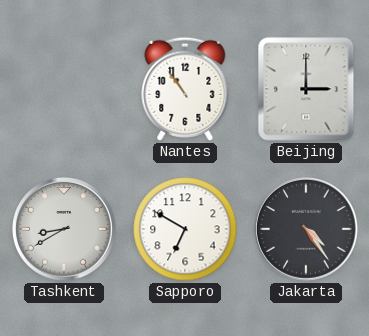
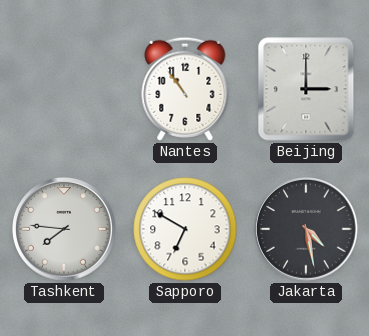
Tashkent: 8:40 -> 7:46
Jakarta: 4:24 -> 4:28
